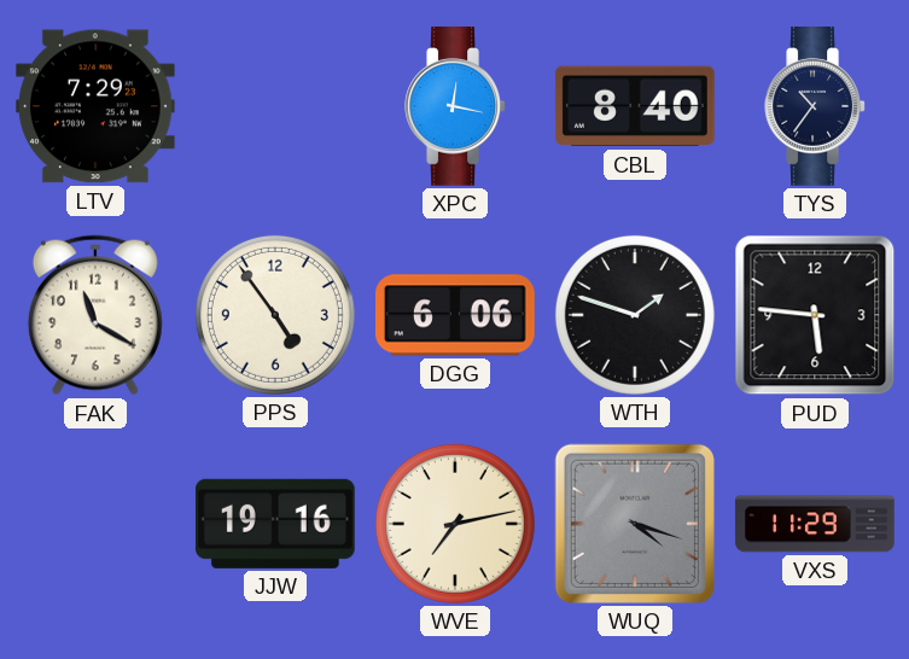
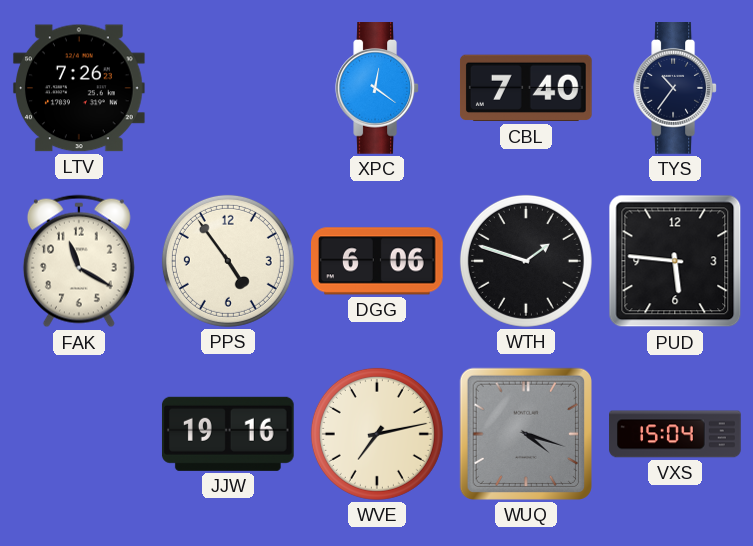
LTV: 7:29 -> 7:26
XPC: 12:17 -> 12:21
CBL: 8:40 -> 7:40
VXS: 11:29 -> 15:04
